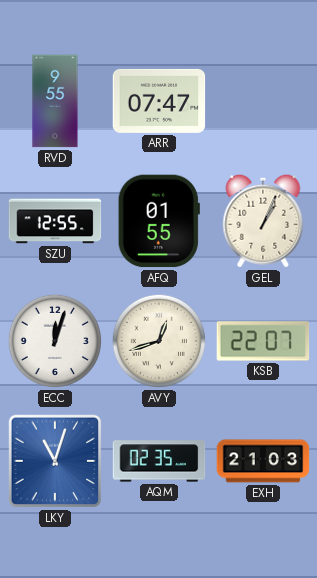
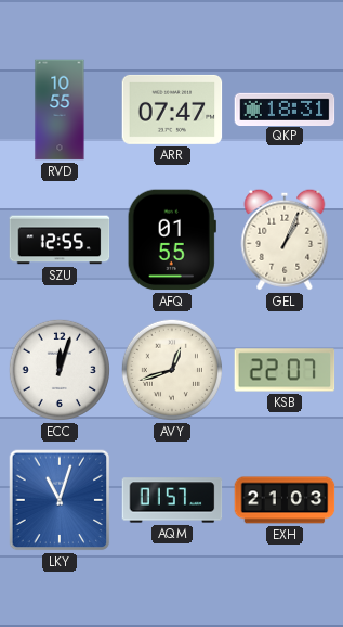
RVD: 9:55 -> 10:55
QKP: none -> 18:31
AQM: 02:35 -> 01:57
